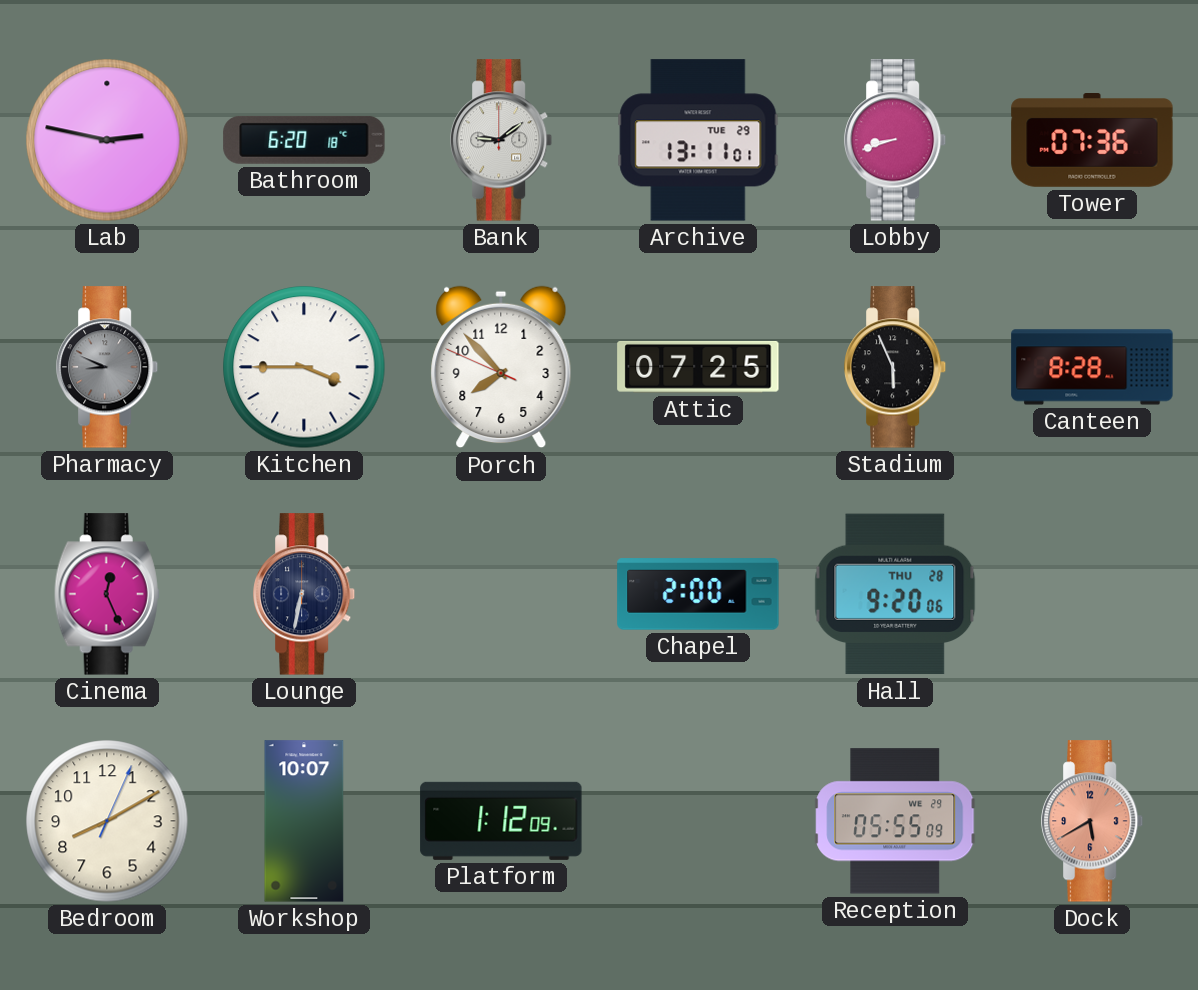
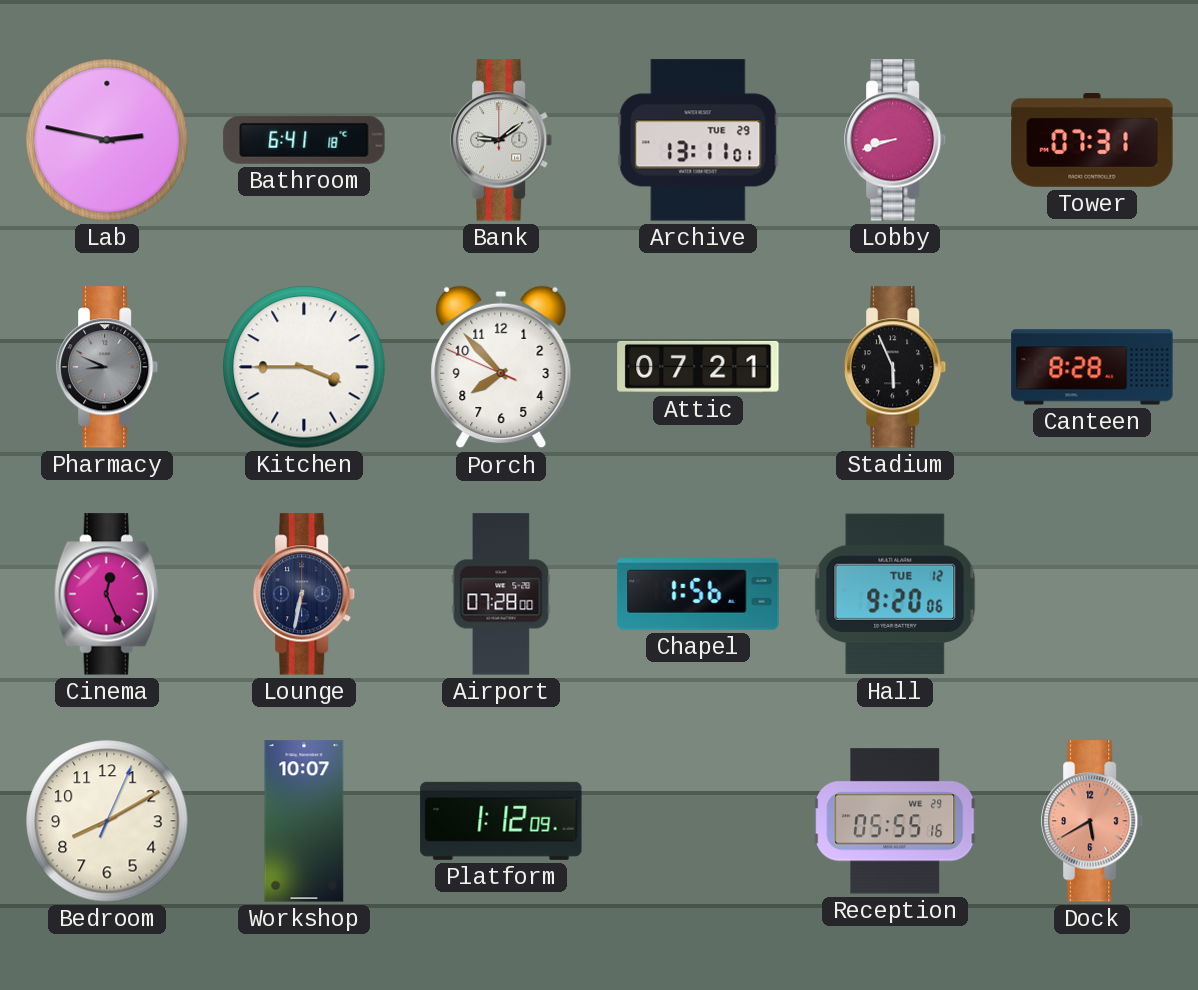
Bathroom: 6:20 -> 6:41
Tower: 07:36 -> 07:31
Attic: 07:25 -> 07:21
Airport: none -> 07:28
Chapel: 2:00 -> 1:56
Hall date: THU 28 -> TUE 12
Reception: 05:55:09 -> 05:55:16
